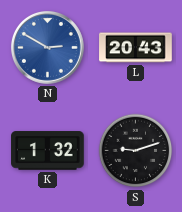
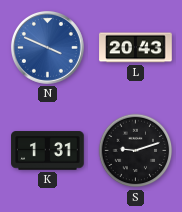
N: 2:50 -> 3:49
K: 1:32 -> 1:31
